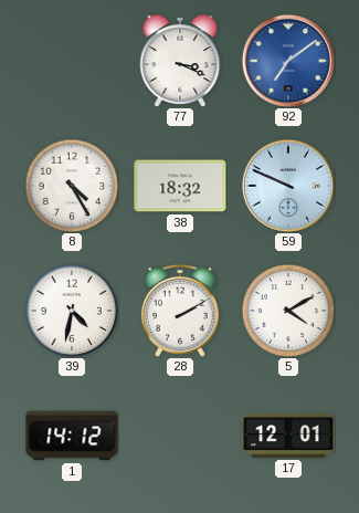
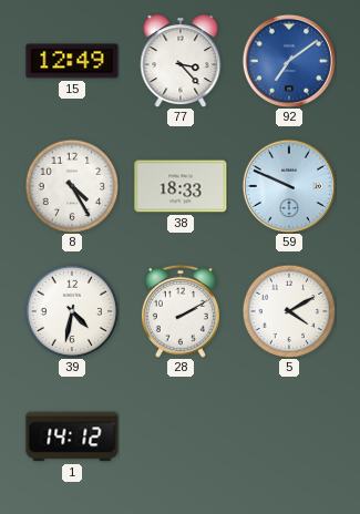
15: none -> 12:49
77: 3:19 -> 3:23
38: 18:32 -> 18:33
17: 12:01 -> none
